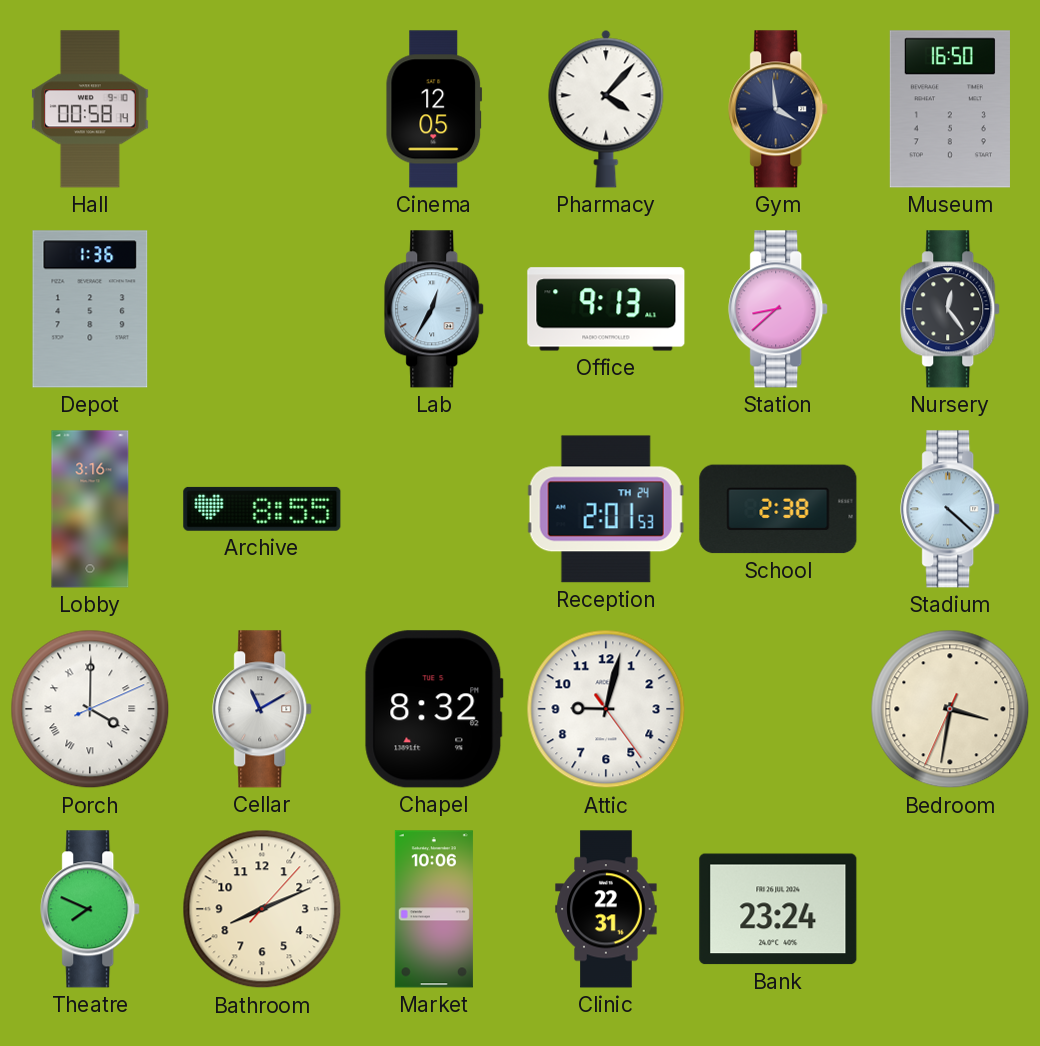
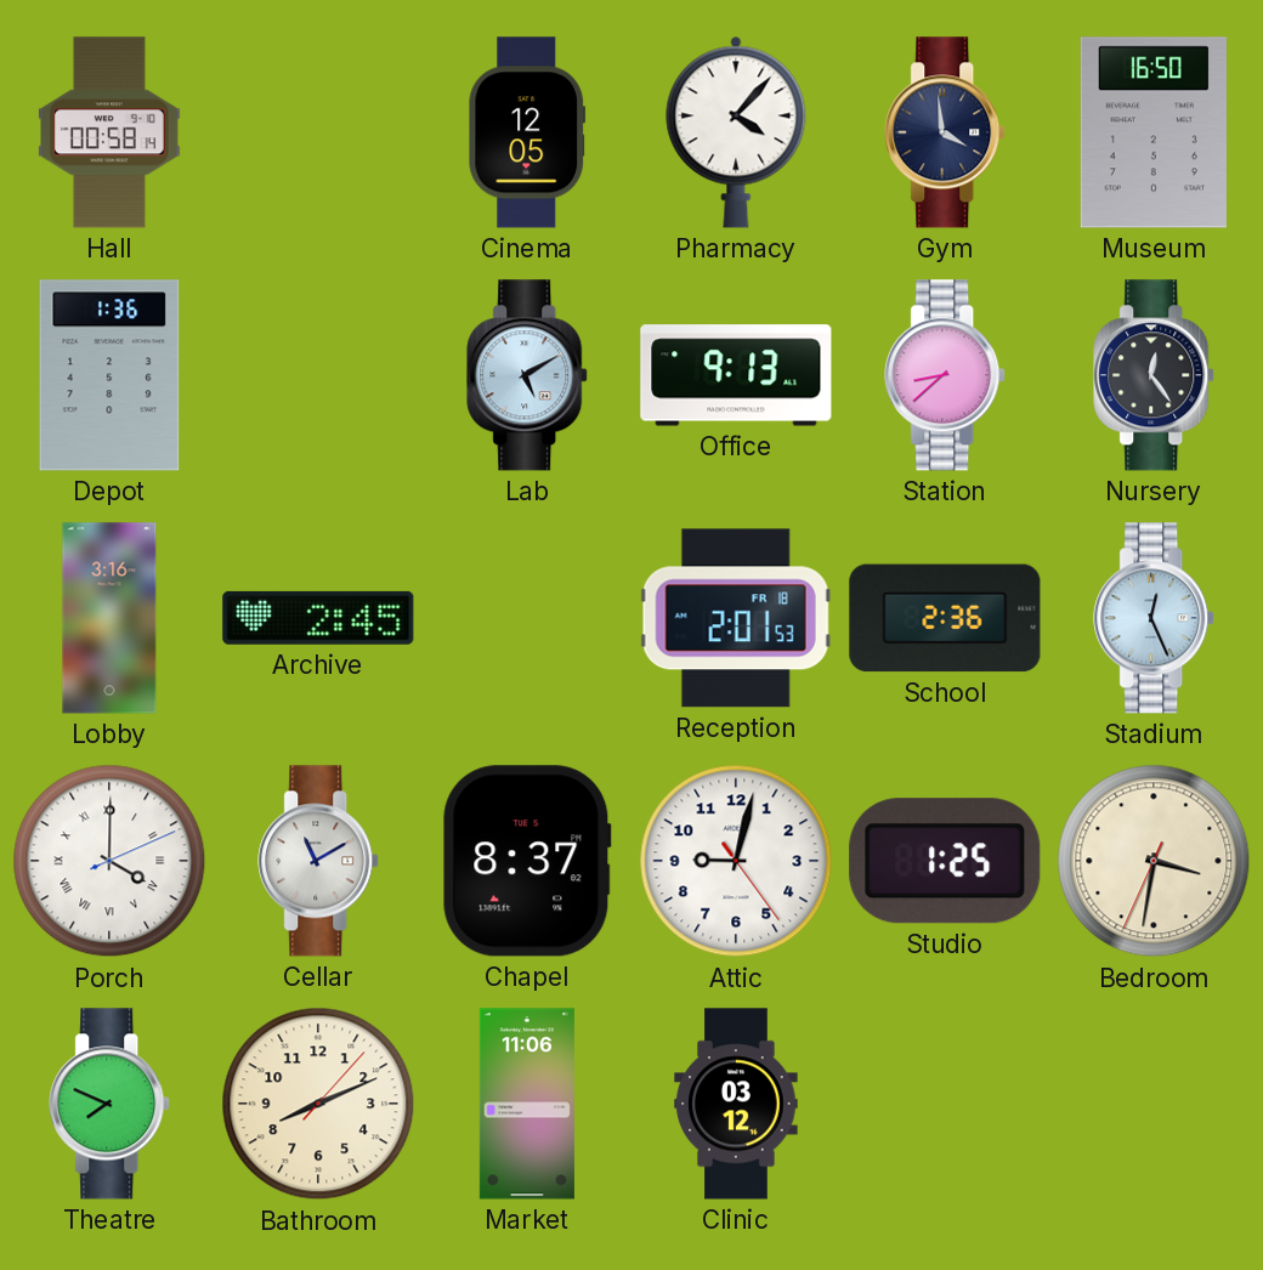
Lab: 12:35 -> 5:10
Archive: 8:55 -> 2:45
Reception date: TH 24 -> FR 18
School: 2:38 -> 2:36
Stadium: 4:22 -> 12:26
Chapel: 8:32 -> 8:37
Studio: none -> 1:25
Market: 10:06 -> 11:06
Clinic: 22:31 -> 03:12
Bank: 23:24 -> none
